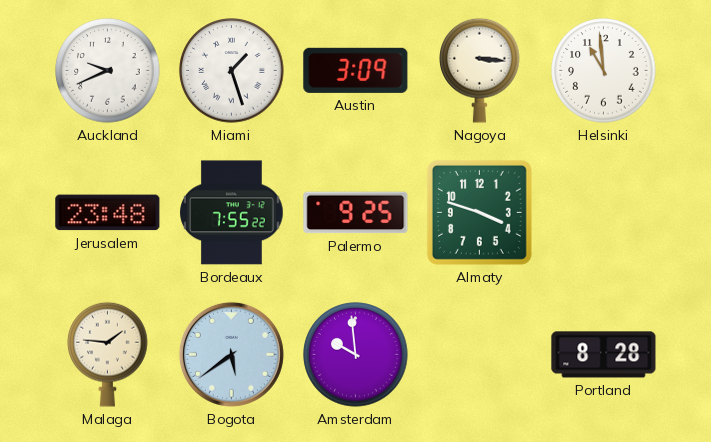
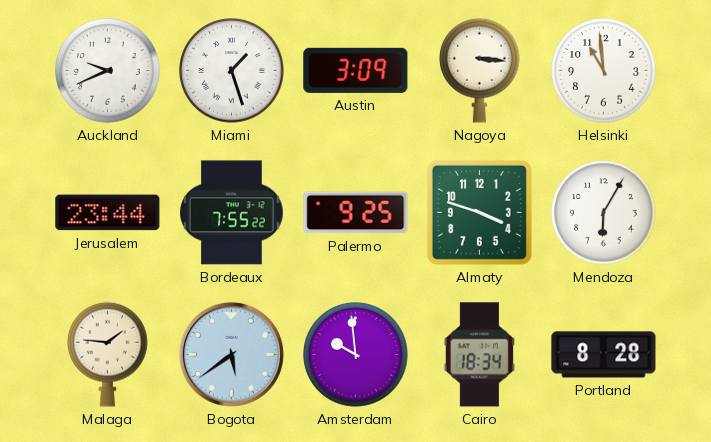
Jerusalem: 23:48 -> 23:44
Mendoza: none -> 6:05
Cairo: none -> 18:34
